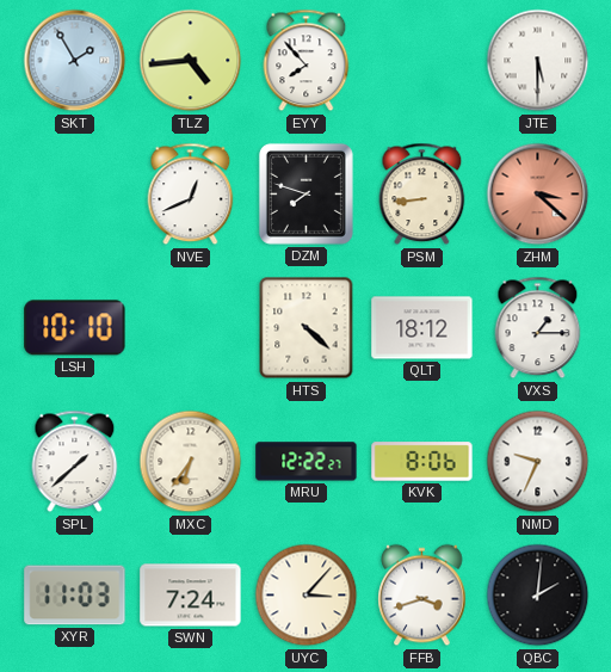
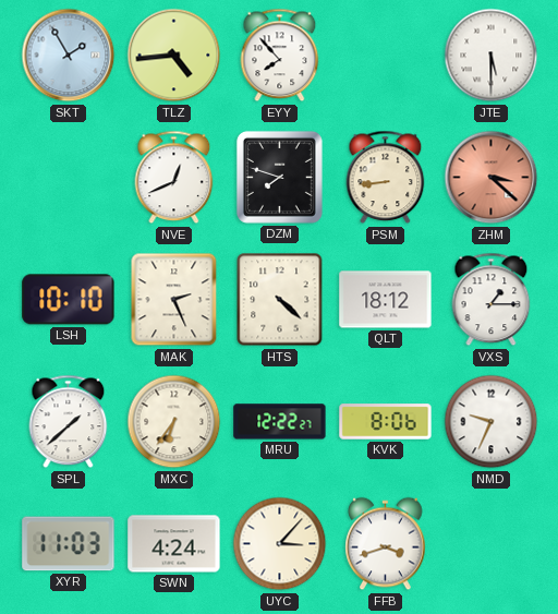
MAK: none -> 2:26
SWN: 7:24 -> 4:24
QBC: 2:01 -> none
